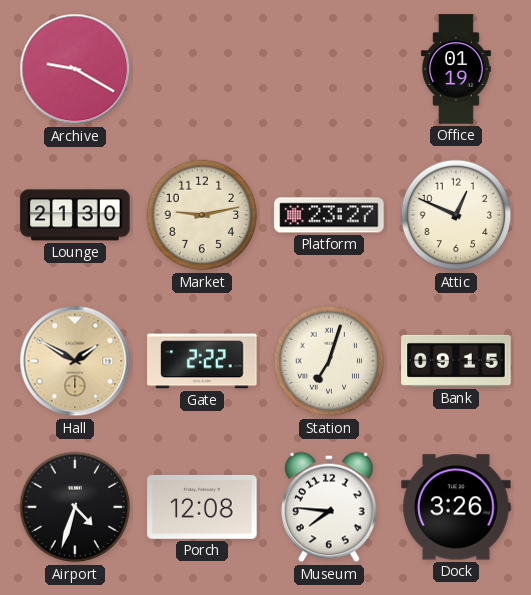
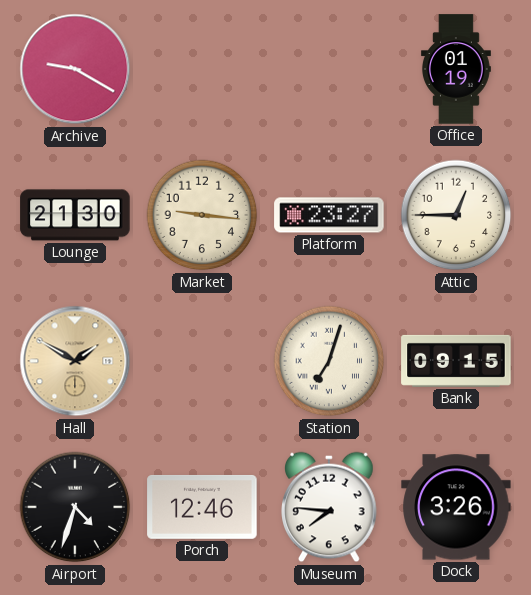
Market: 9:13 -> 9:16
Attic: 12:49 -> 12:45
Gate: 2:22 -> none
Porch: 12:08 -> 12:46
